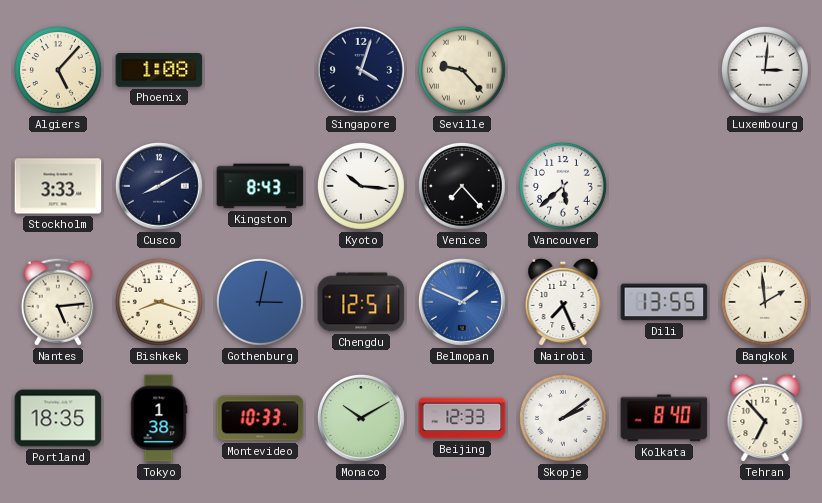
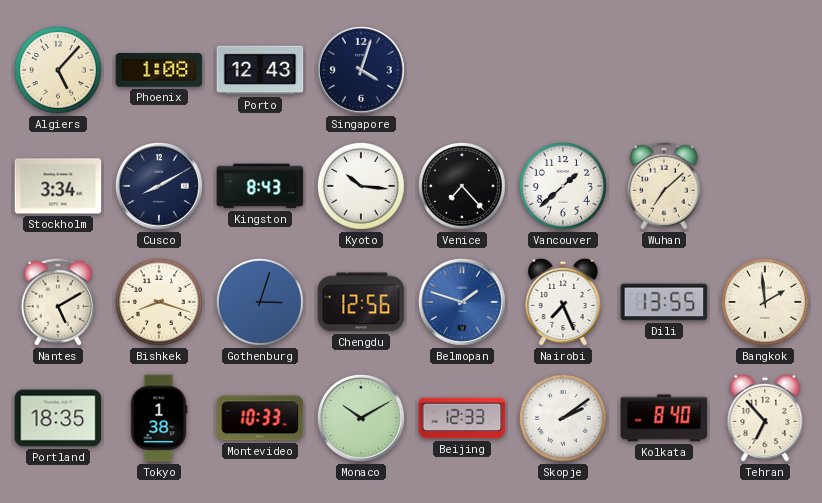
Porto: none -> 12:43
Seville: 9:23 -> none
Luxembourg: 3:01 -> none
Stockholm: 3:33 -> 3:34
Vancouver: 5:38 -> 1:38
Wuhan: none -> 7:08
Nantes: 5:14 -> 5:10
Gothenburg: 3:02 -> 3:03
Chengdu: 12:51 -> 12:56
Belmopan: 1:49 -> 1:48
